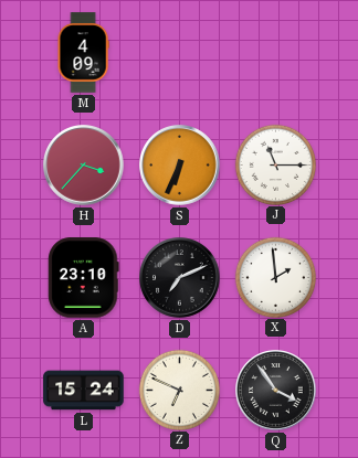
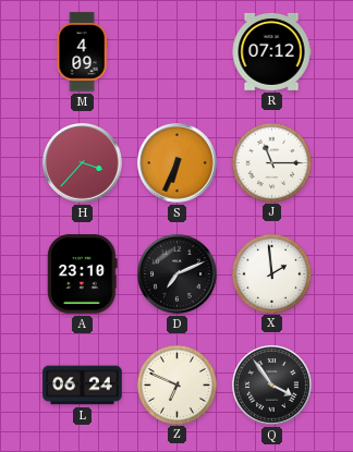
R: none -> 07:12
L: 15:24 -> 06:24
